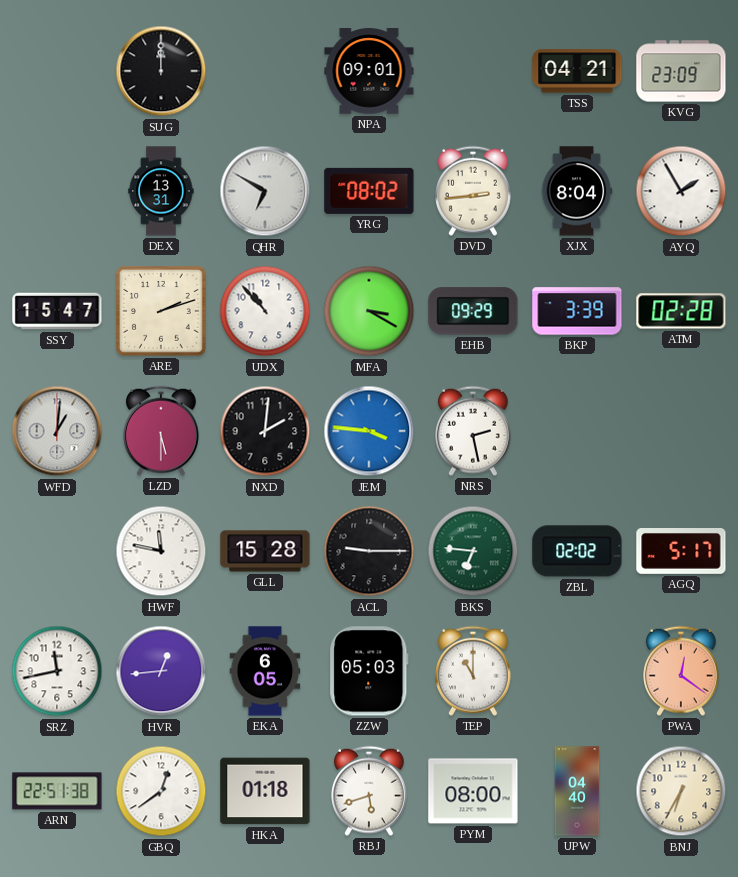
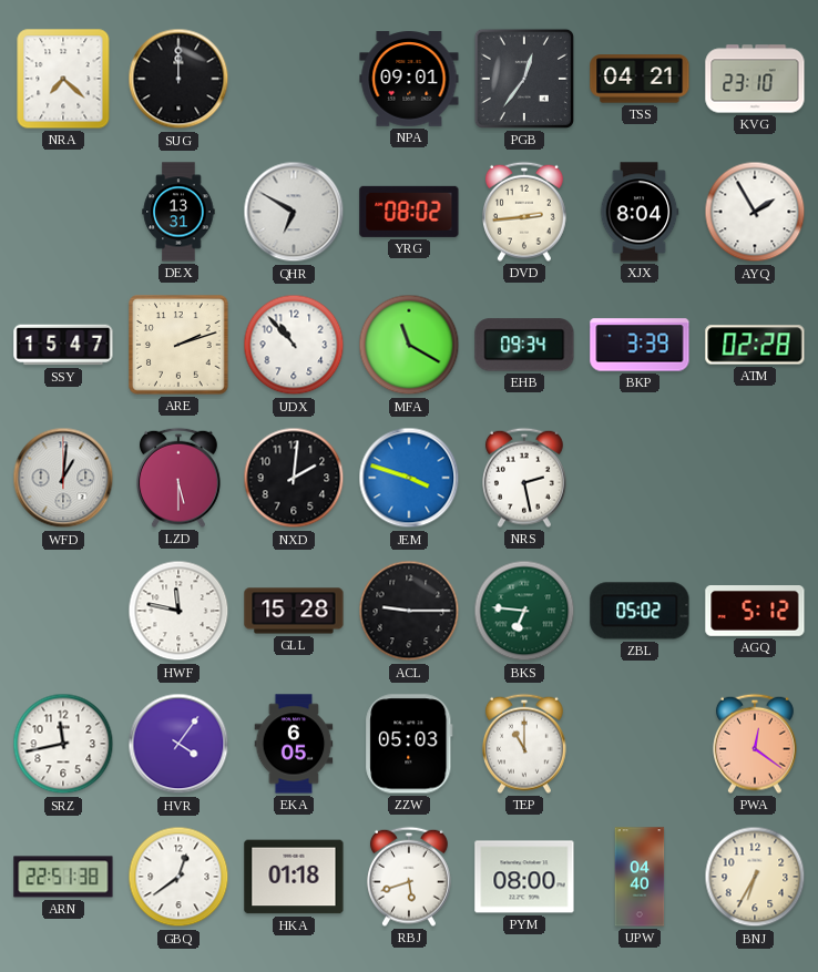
NRA: none -> 7:22
PGB: none -> 12:36
KVG: 23:09 -> 23:10
MFA: 3:20 -> 11:20
EHB: 09:29 -> 09:34
JEM: 3:46 -> 3:48
ZBL: 02:02 -> 05:02
AGQ: 5:17 -> 5:12
HVR: 12:44 -> 4:06
